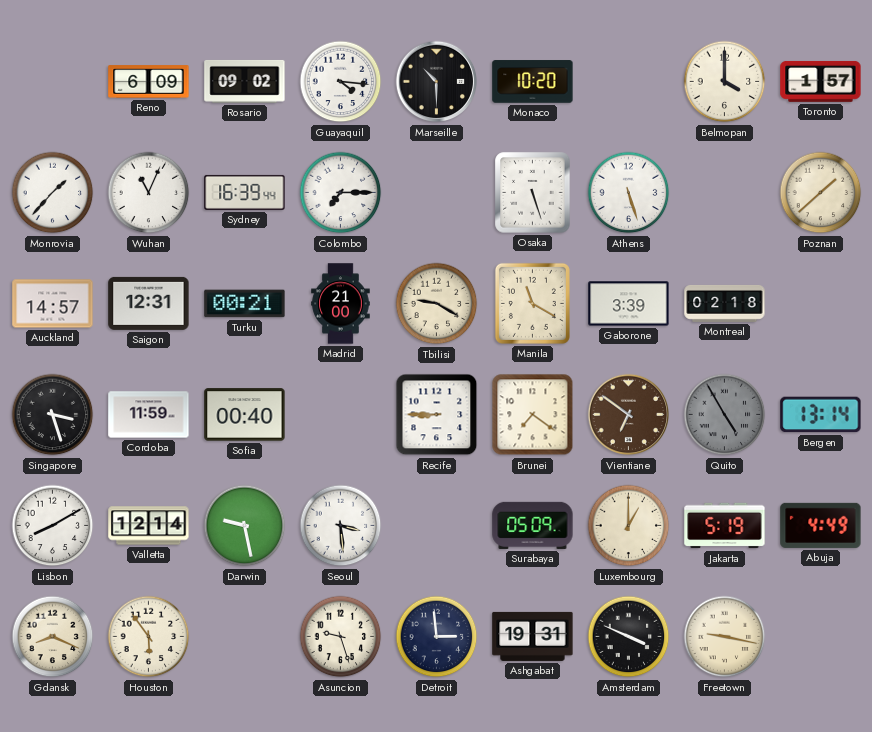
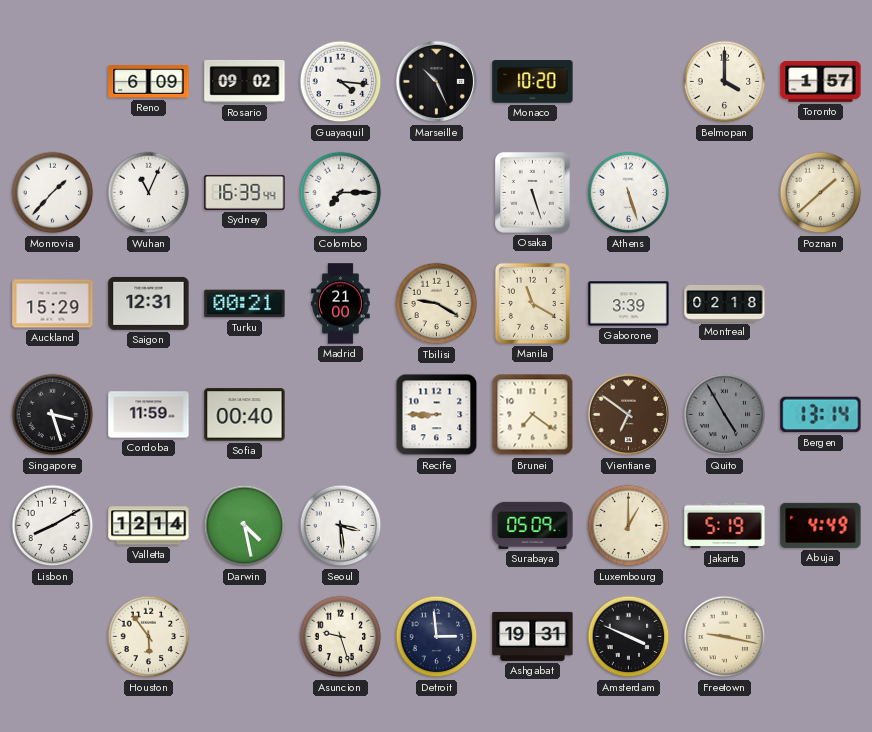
Marseille: 10:30 -> 10:26
Auckland: 14:57 -> 15:29
Darwin: 9:28 -> 4:28
Gdansk: 8:19 -> none
